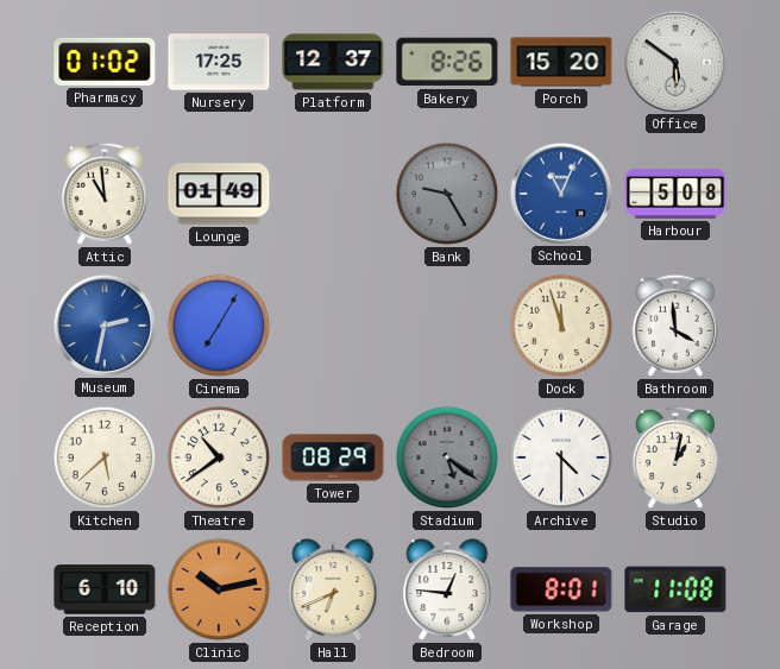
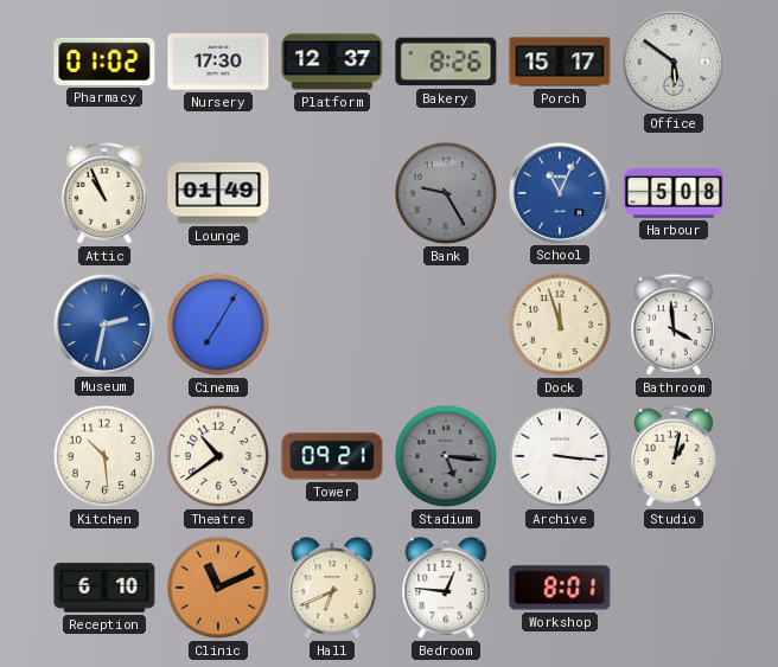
Nursery: 17:25 -> 17:30
Porch: 15:20 -> 15:17
Attic: 10:59 -> 10:56
Kitchen: 5:38 -> 10:29
Tower: 08:29 -> 09:21
Stadium: 5:21 -> 5:16
Archive: 4:30 -> 3:16
Clinic: 10:13 -> 11:11
Garage: 11:08 -> none
